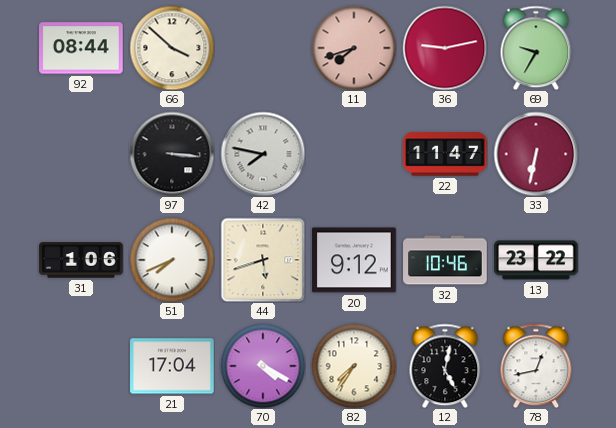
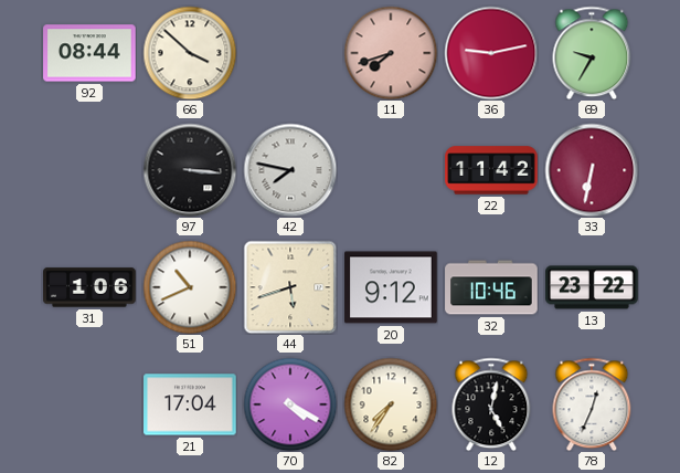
22: 11:47 -> 11:42
51: 7:41 -> 10:41
78: 12:43 -> 12:34
